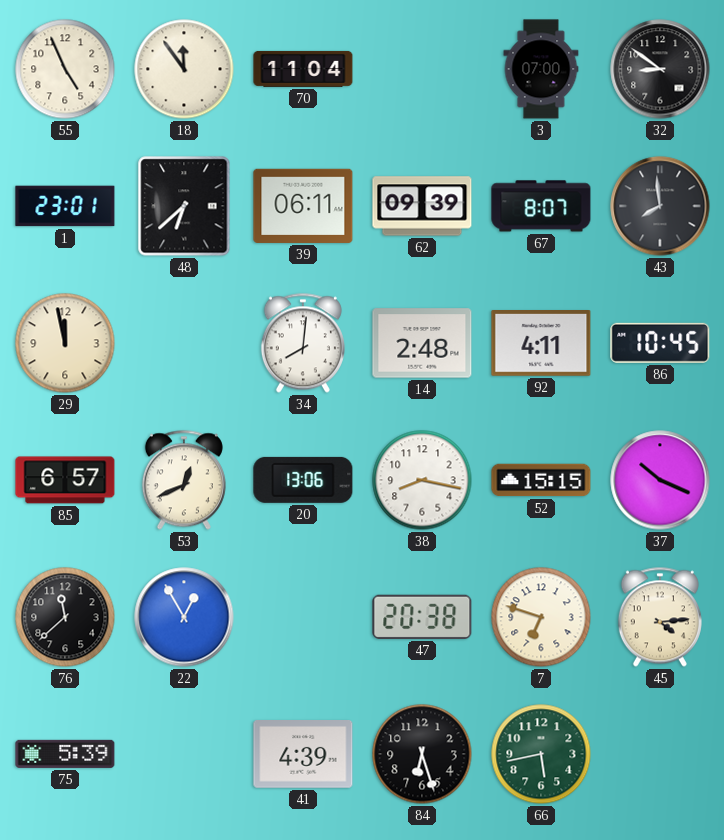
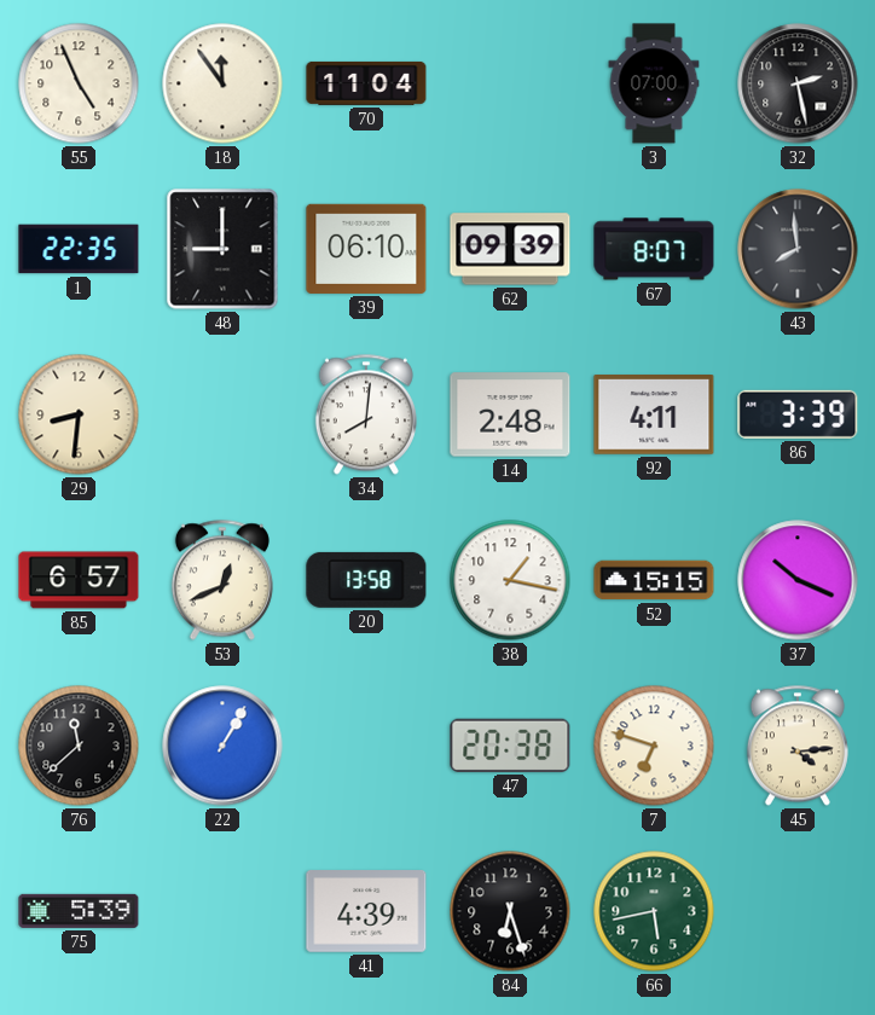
32: 8:51 -> 2:28
1: 23:01 -> 22:35
48: 6:38 -> 9:00
39: 06:11 -> 06:10
29: 11:58 -> 8:31
86: 10:45 -> 3:39
20: 13:06 -> 13:58
38: 8:17 -> 1:17
22: 12:55 -> 1:05
